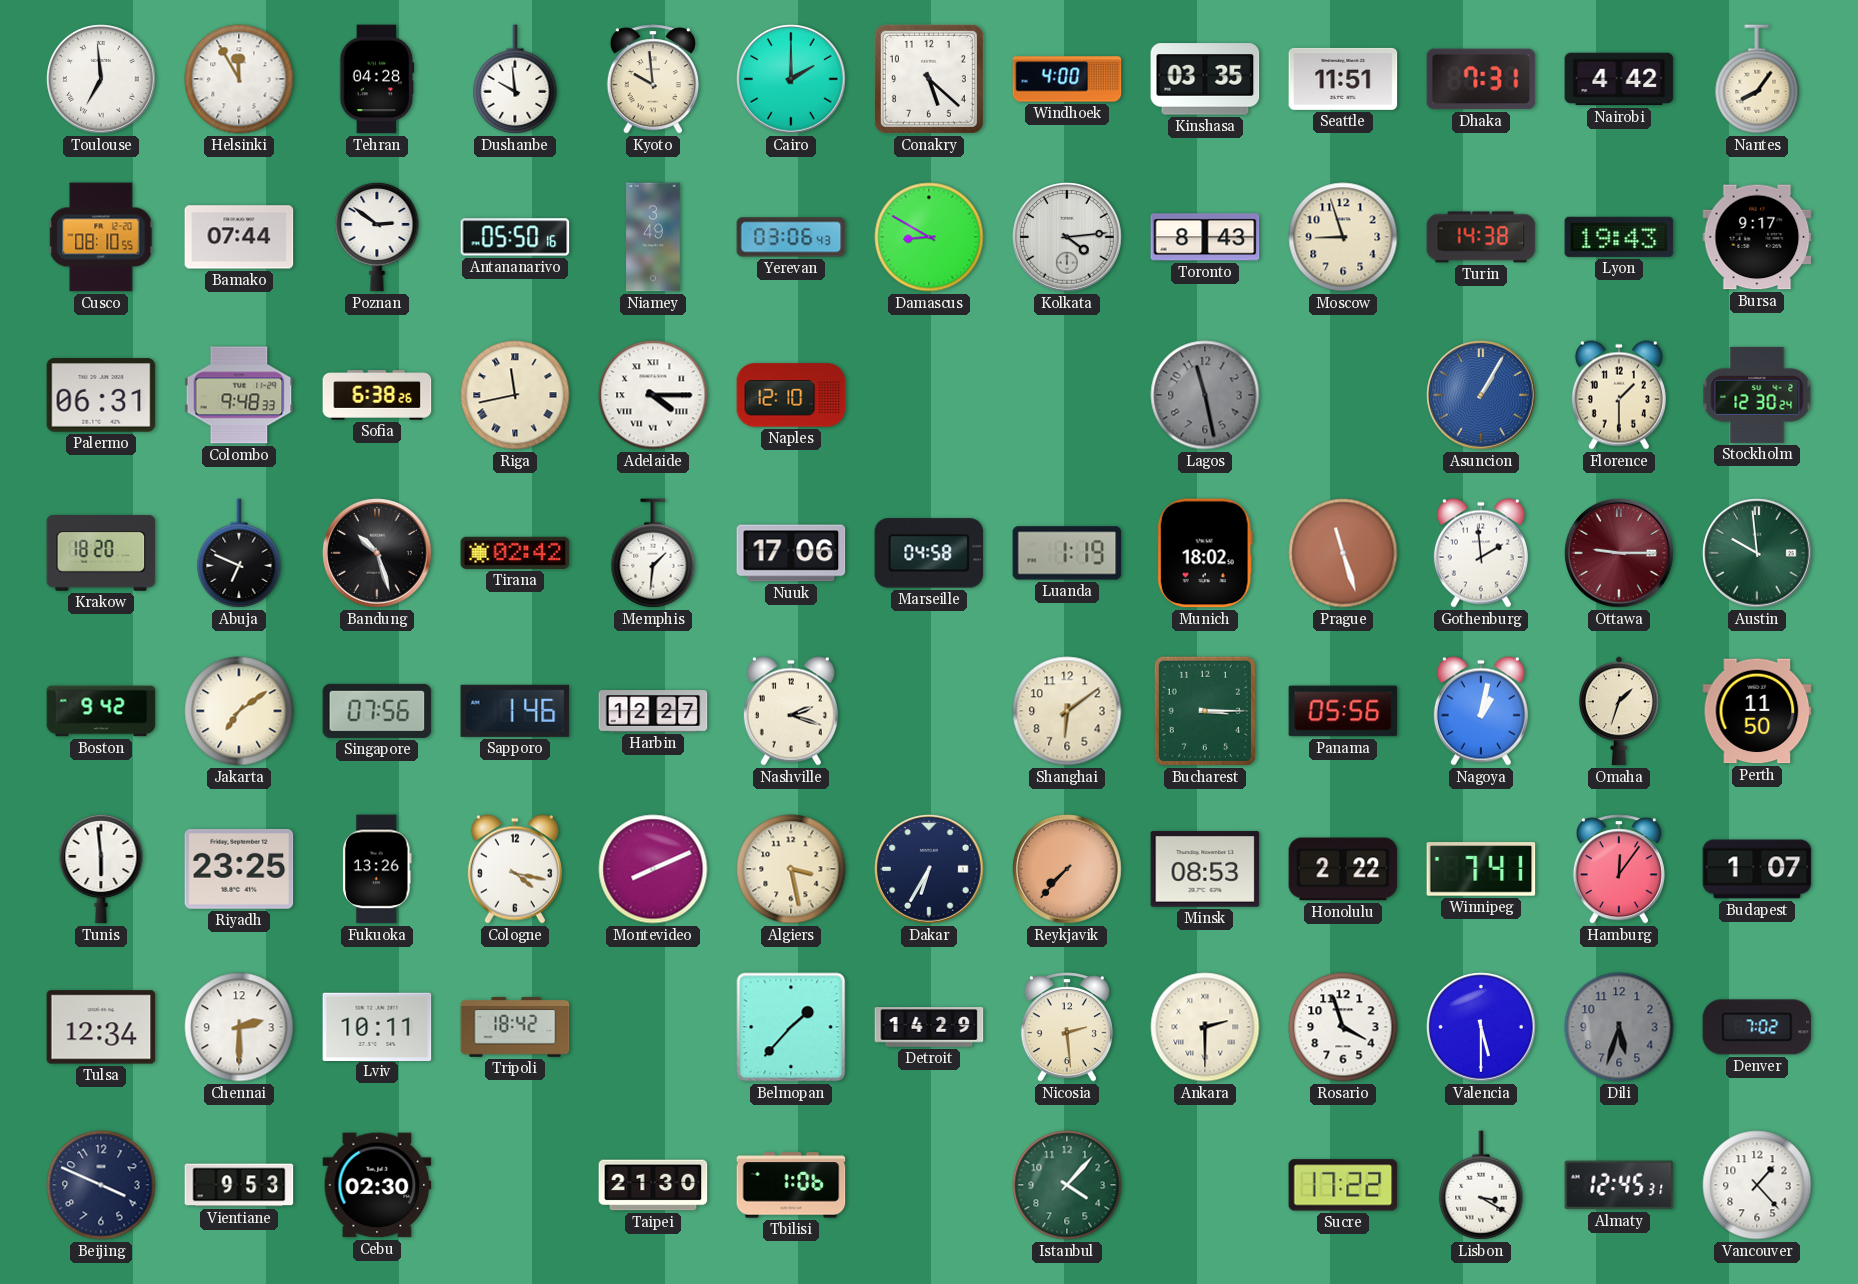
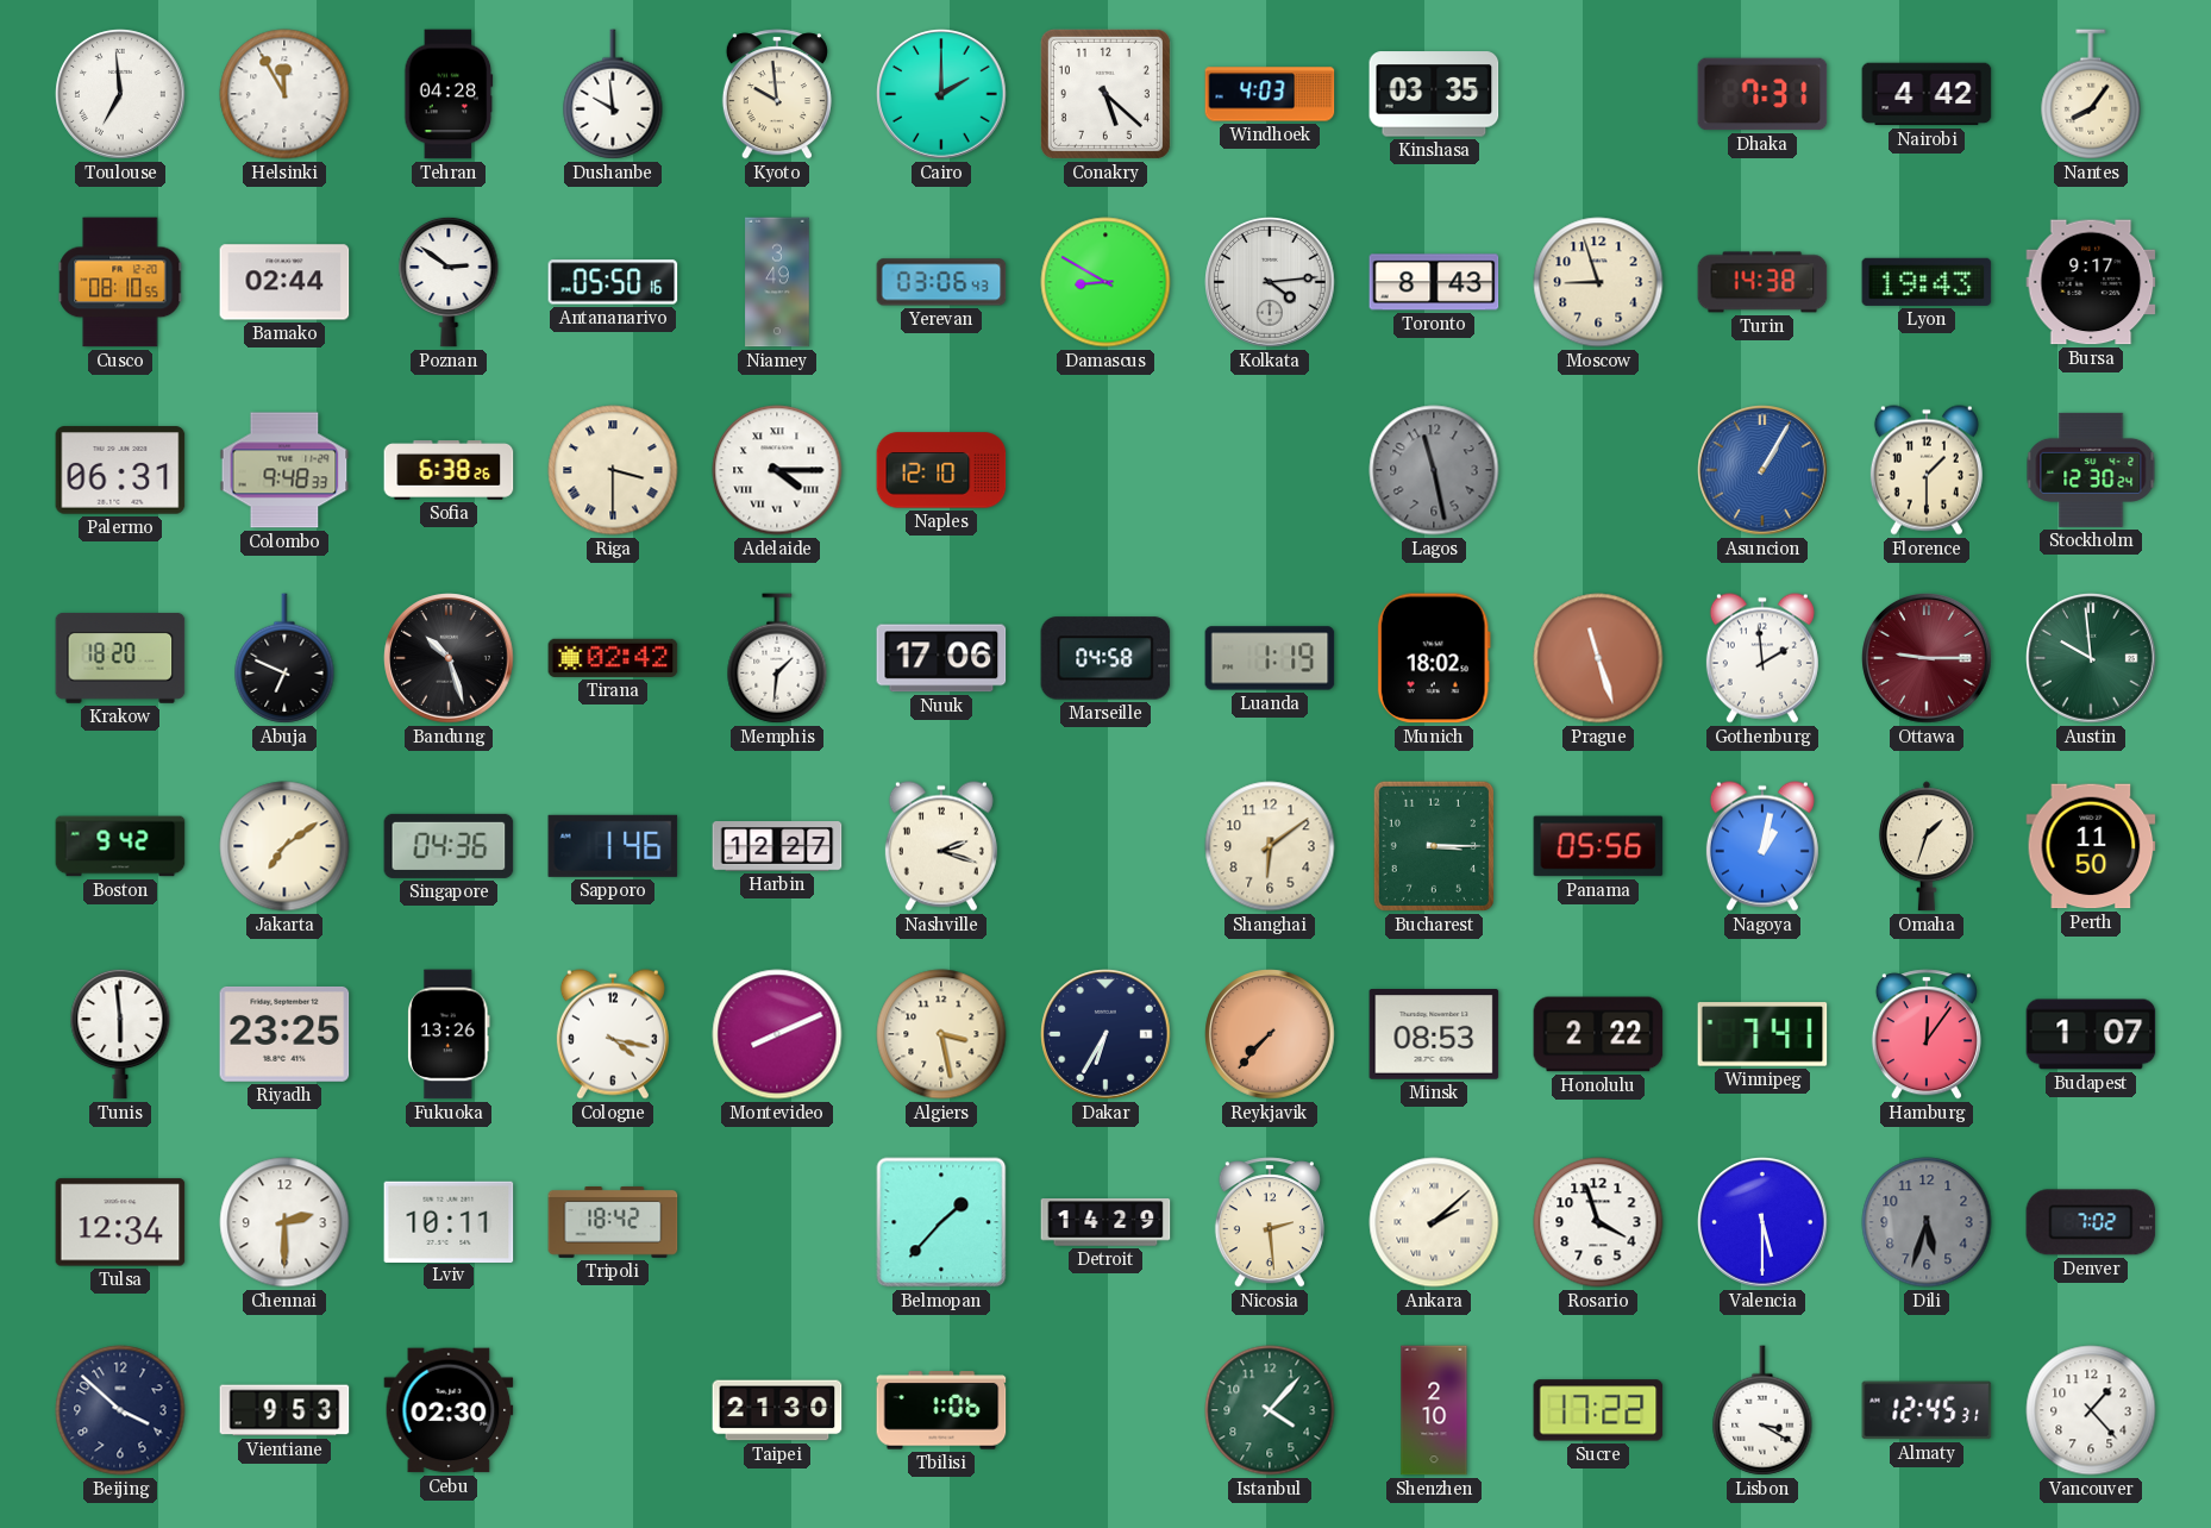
Windhoek: 4:00 -> 4:03
Seattle: 11:51 -> none
Bamako: 07:44 -> 02:44
Riga: 11:43 -> 3:30
Singapore: 07:56 -> 04:36
Ankara: 2:30 -> 2:08
Beijing: 3:49 -> 3:52
Shenzhen: none -> 2:10
